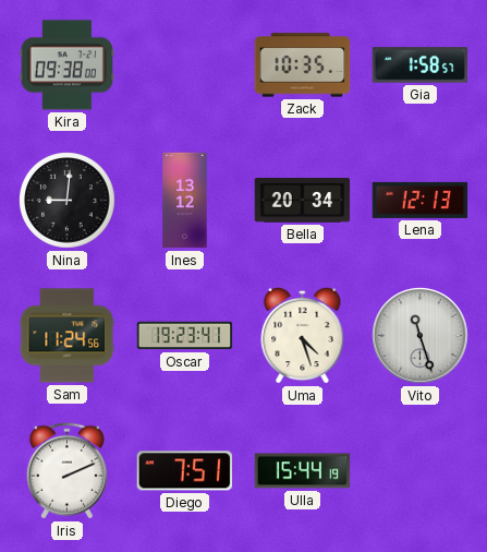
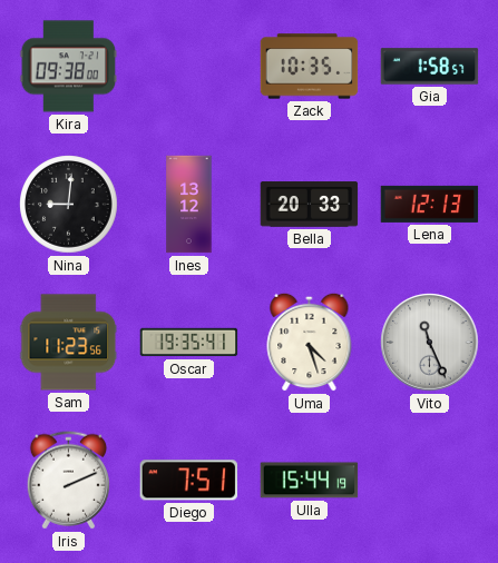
Bella: 20:34 -> 20:33
Sam: 11:24 -> 11:23
Oscar: 19:23 -> 19:35
Vito: 11:27 -> 11:26
